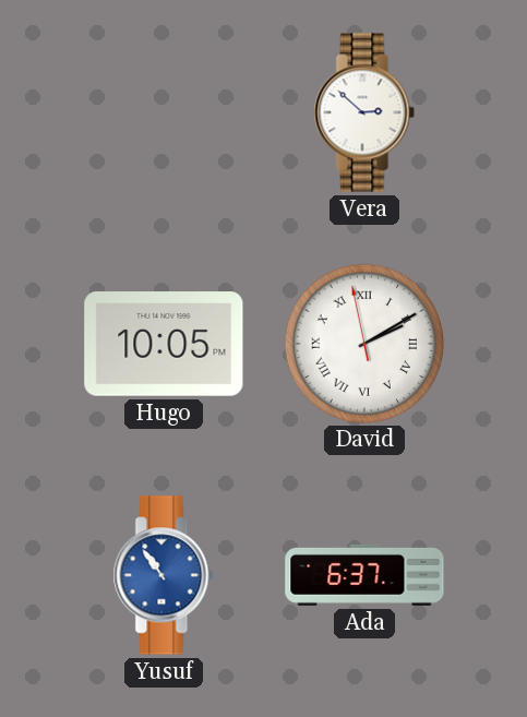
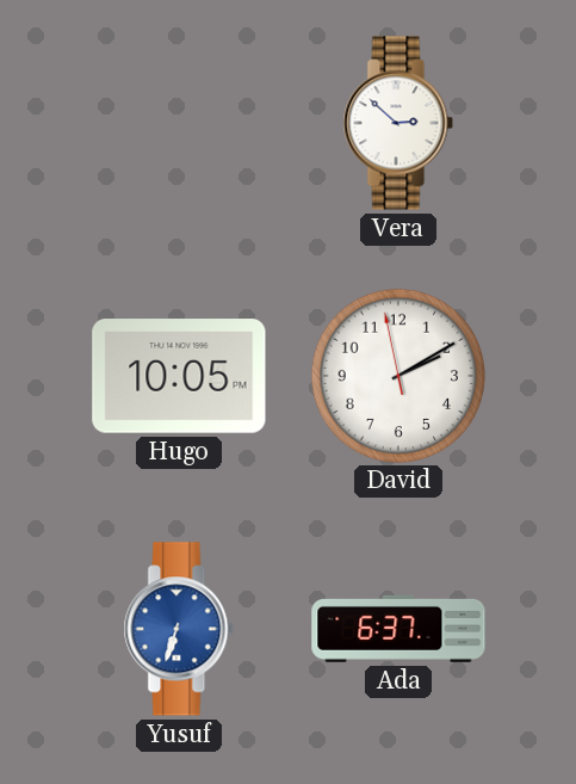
David numerals: Roman -> Arabic
Yusuf: 10:54 -> 6:33
